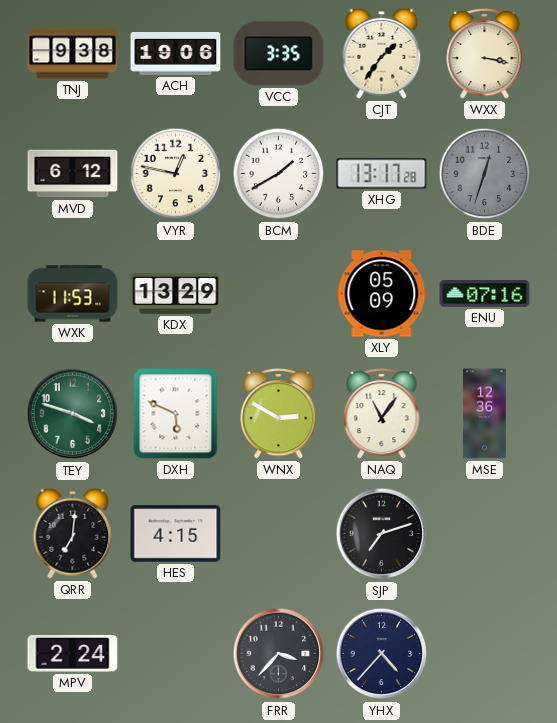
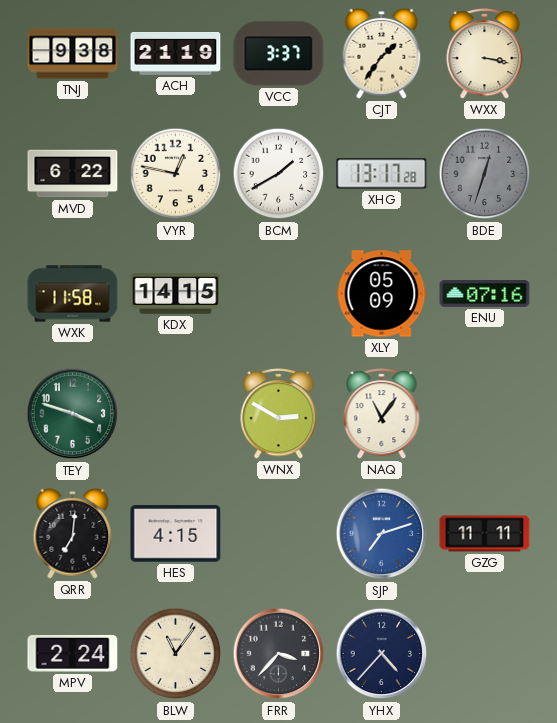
ACH: 19:06 -> 21:19
VCC: 3:35 -> 3:37
MVD: 6:12 -> 6:22
WXK: 11:53 -> 11:58
KDX: 13:29 -> 14:15
DXH: 5:49 -> none
MSE: 12:36 -> none
SJP dial: black -> blue
GZG: none -> 11:11
BLW: none -> 11:06
